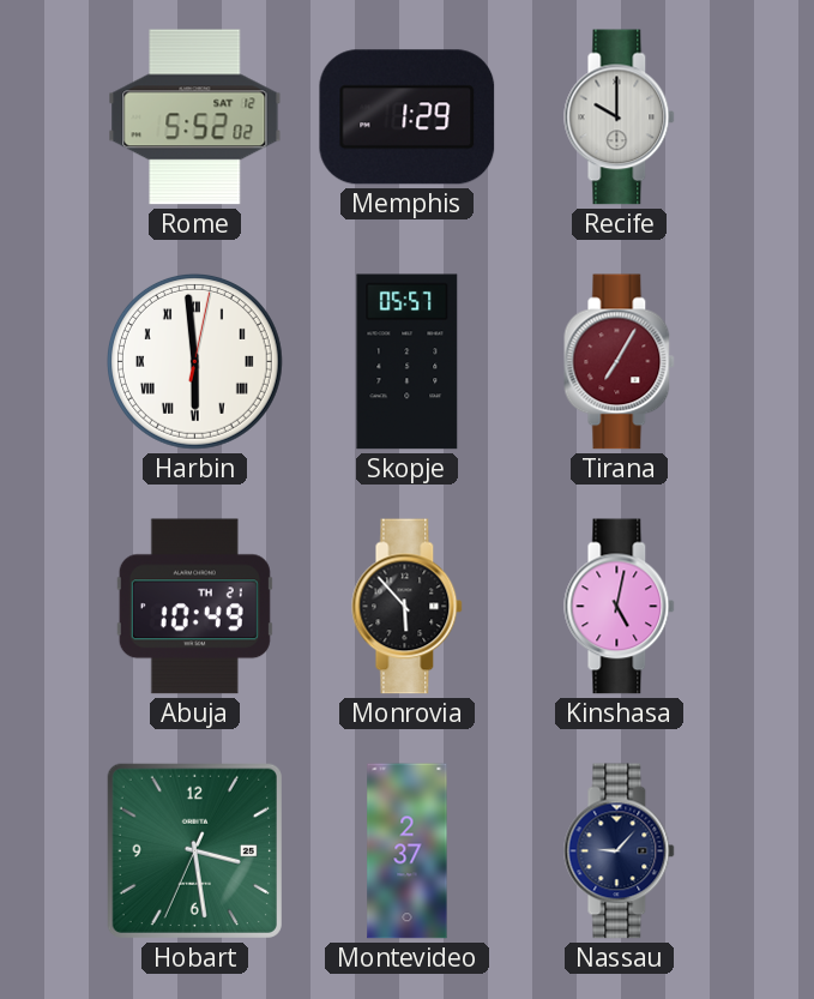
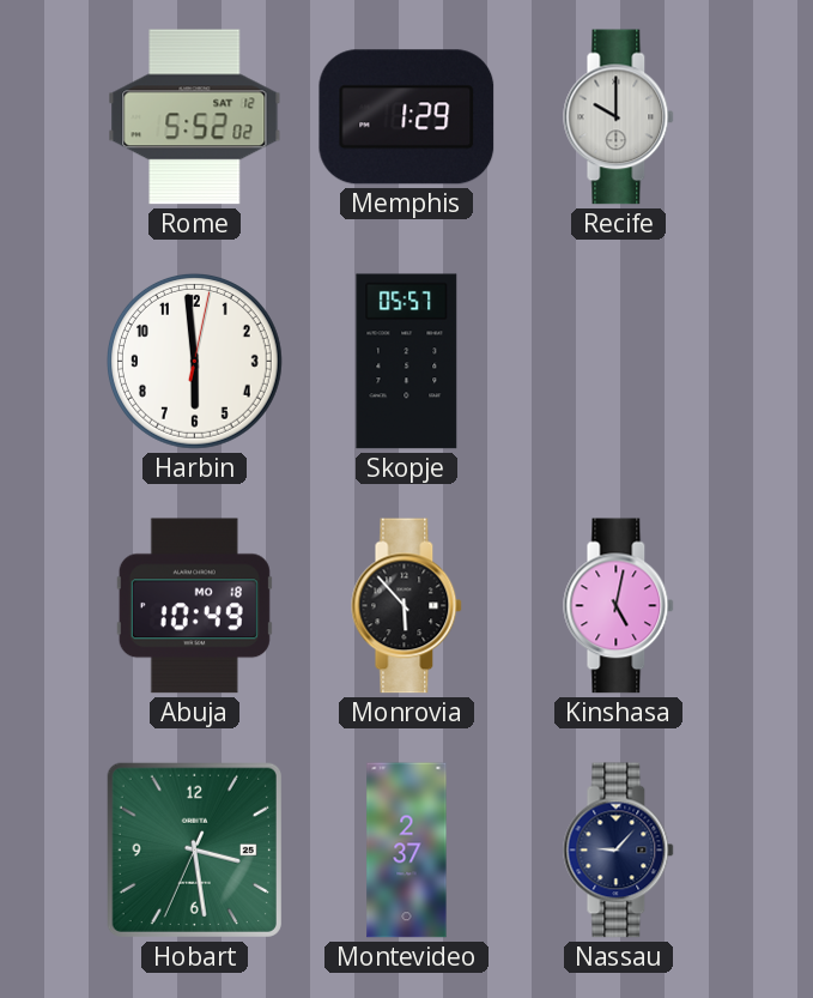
Harbin numerals: Roman -> Arabic
Tirana: 7:05 -> none
Abuja date: TH 21 -> MO 18
